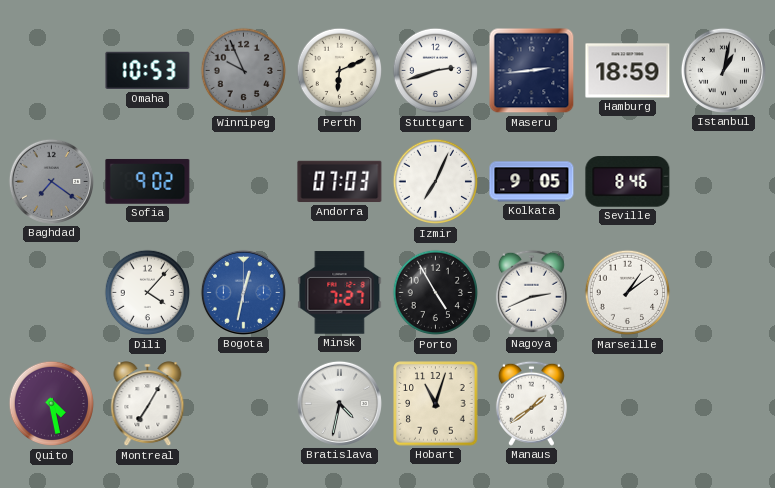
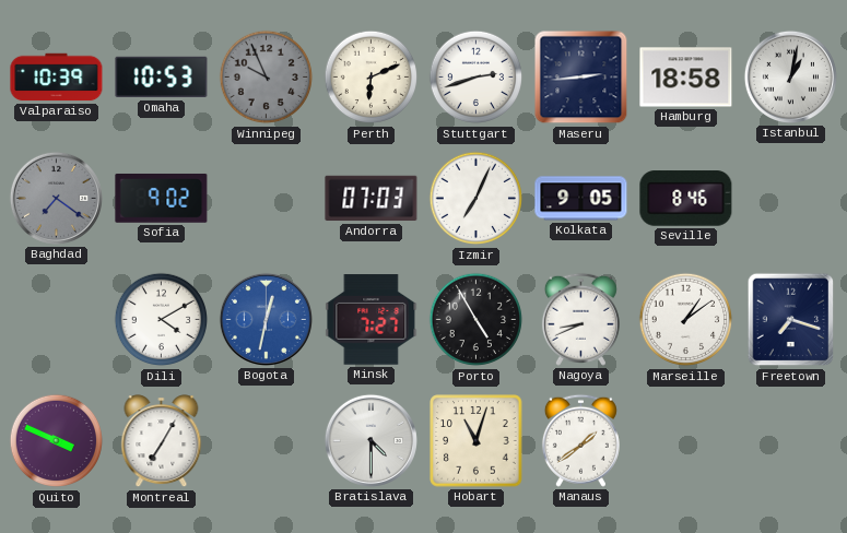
Valparaiso: none -> 10:39
Hamburg: 18:59 -> 18:58
Dili: 4:07 -> 4:10
Nagoya: 2:41 -> 8:41
Freetown: none -> 7:18
Quito: 4:28 -> 3:49
Bratislava: 4:32 -> 4:30
